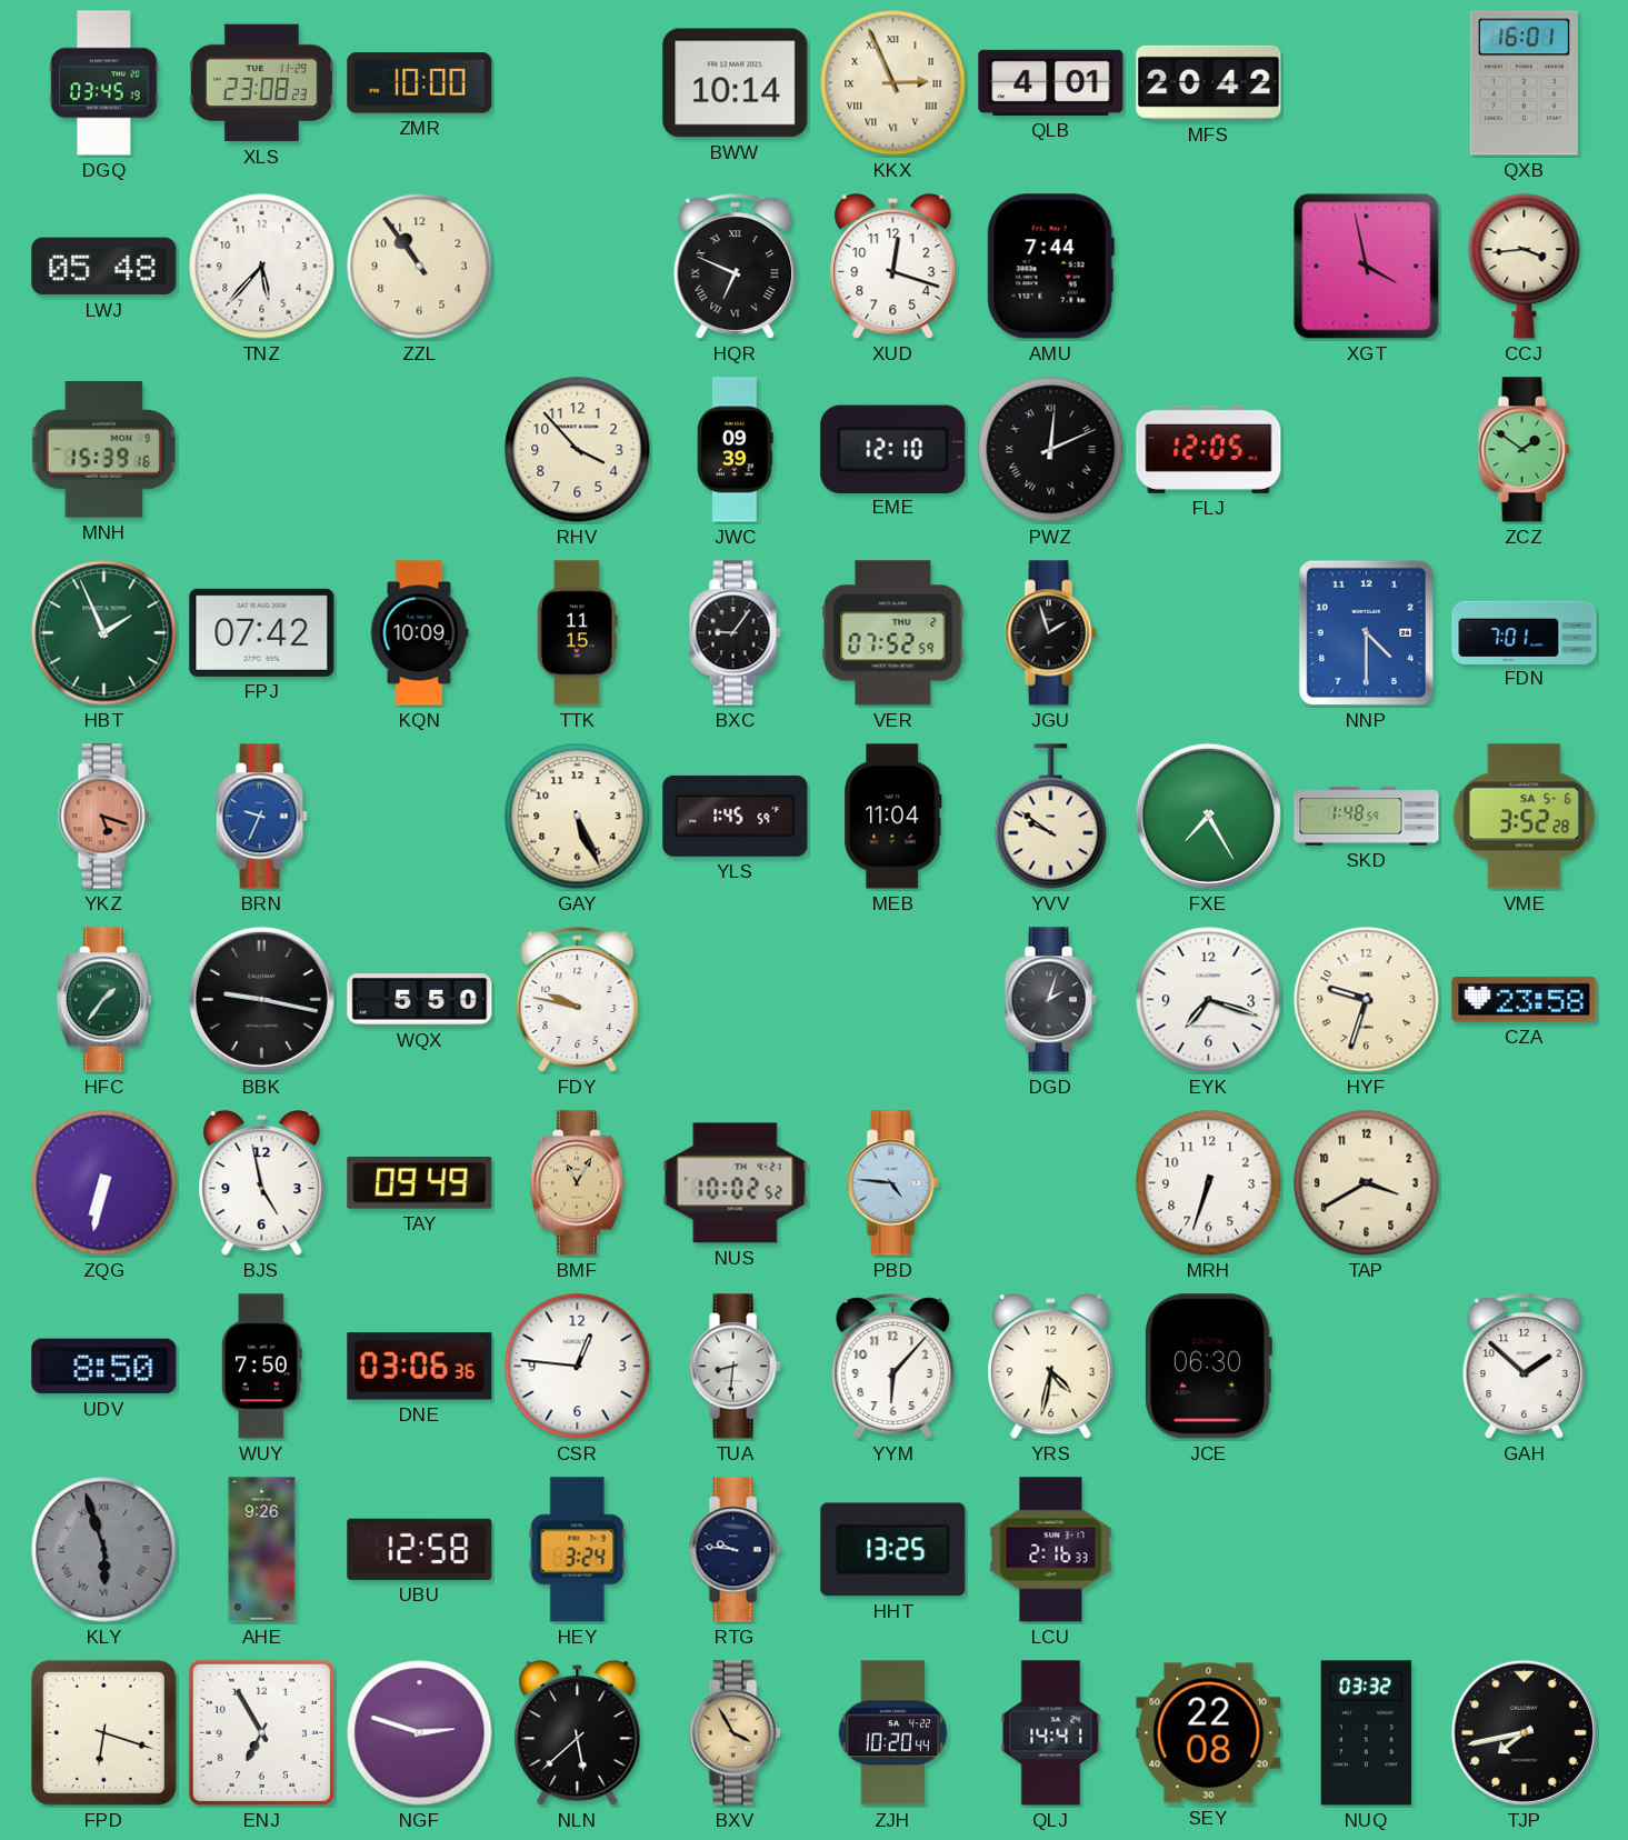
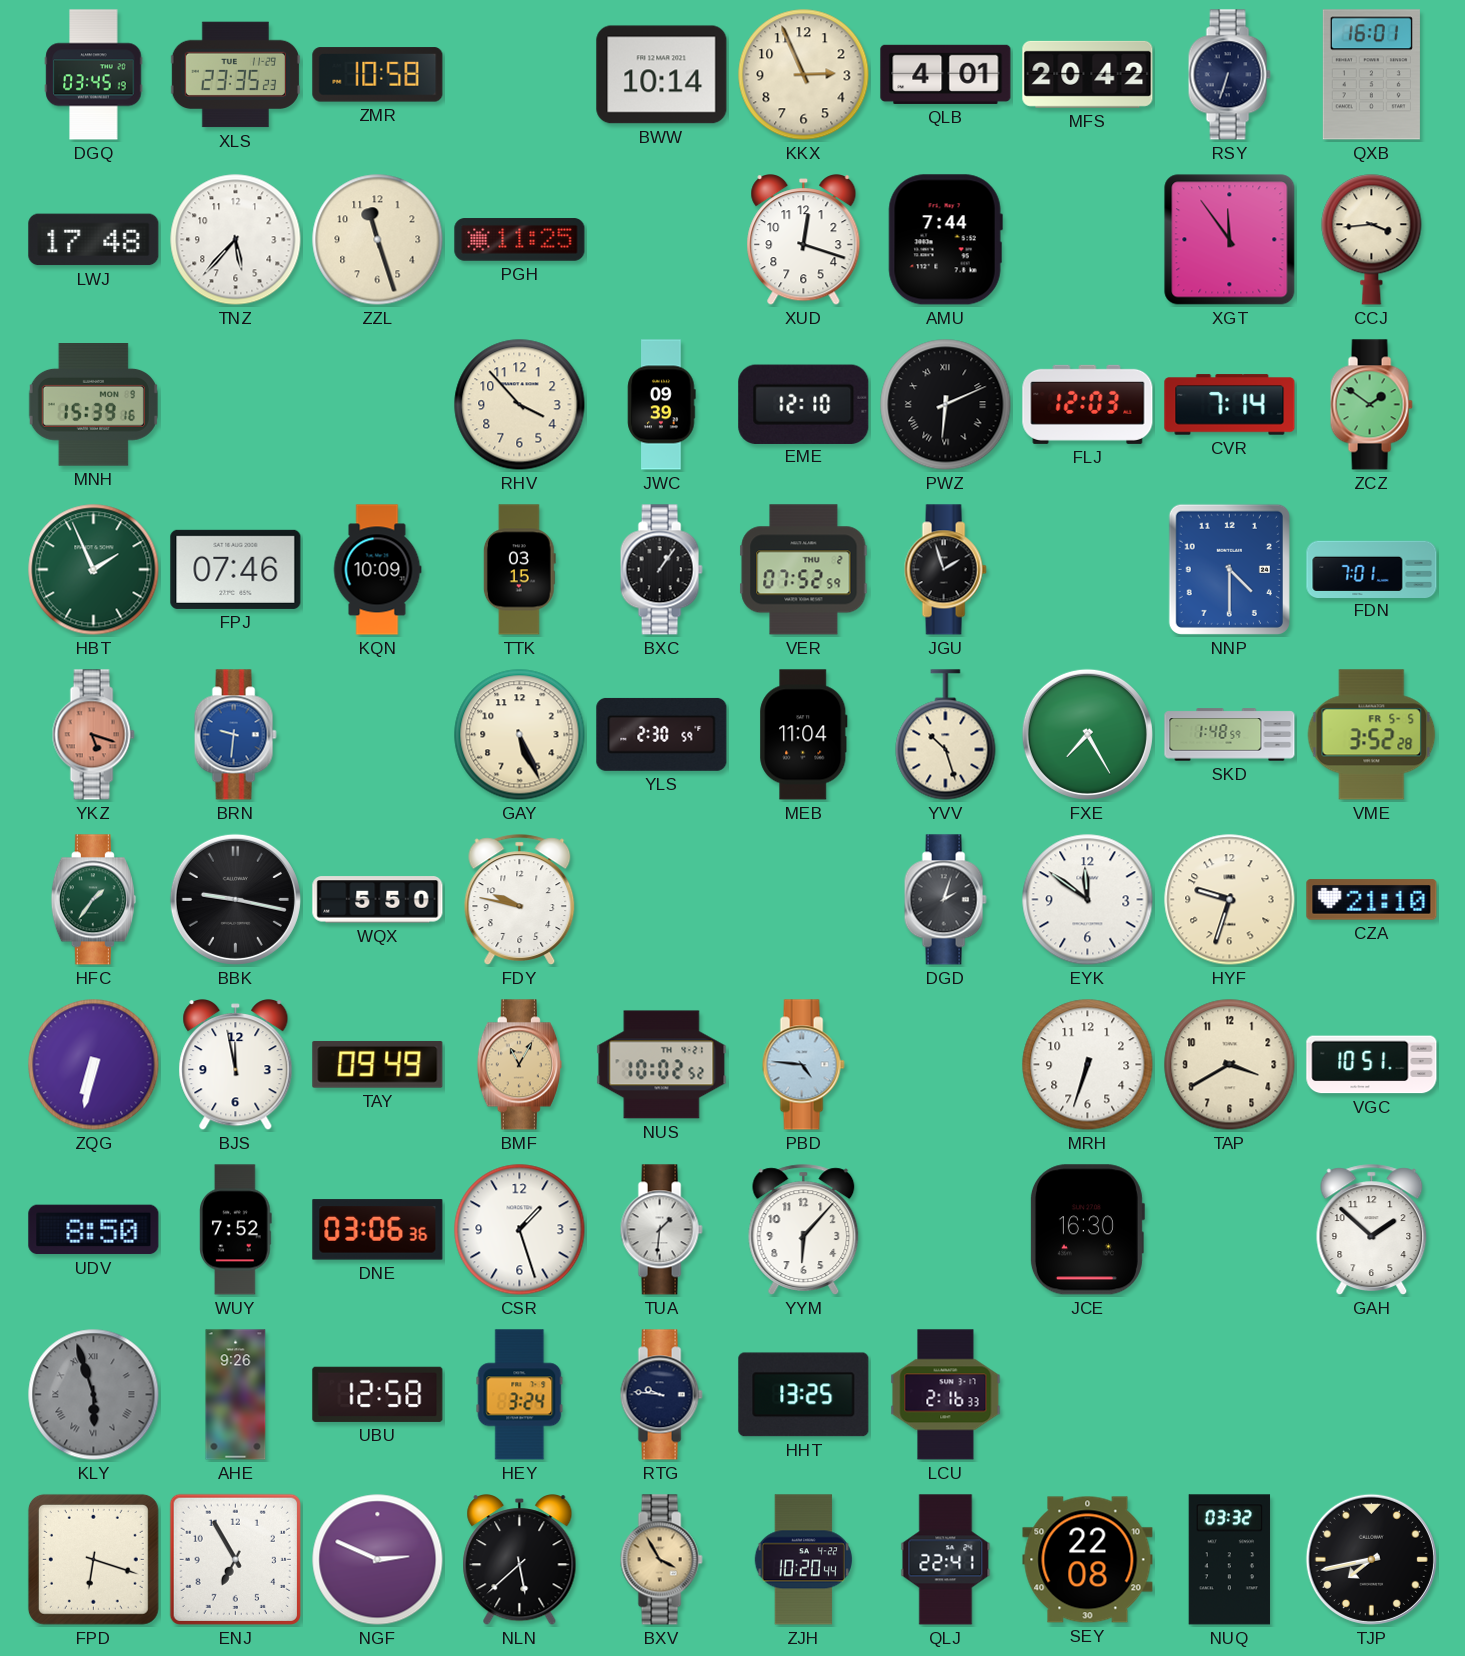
XLS: 23:08 -> 23:35
ZMR: 10:00 -> 10:58
KKX numerals: Roman -> Arabic
RSY: none -> 6:33
LWJ: 05:48 -> 17:48
ZZL: 10:54 -> 11:27
PGH: none -> 11:25
HQR: 6:49 -> none
XGT: 3:58 -> 11:54
PWZ: 12:11 -> 6:11
FLJ: 12:05 -> 12:03
CVR: none -> 7:14
FPJ: 07:42 -> 07:46
TTK: 11:15 -> 03:15
BXC: 9:06 -> 1:06
BRN: 9:34 -> 9:31
YLS: 1:45 -> 2:30
YVV: 9:51 -> 10:27
VME date: SA 5-6 -> FR 5-5
EYK: 7:18 -> 11:51
CZA: 23:58 -> 21:10
BJS: 4:58 -> 11:58
VGC: none -> 10:51
WUY: 7:50 -> 7:52
CSR: 12:46 -> 1:27
TUA: 8:31 -> 1:31
YRS: 4:32 -> none
JCE: 06:30 -> 16:30
NGF: 2:48 -> 2:49
QLJ: 14:41 -> 22:41
